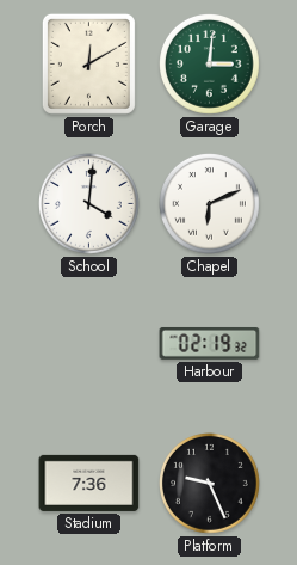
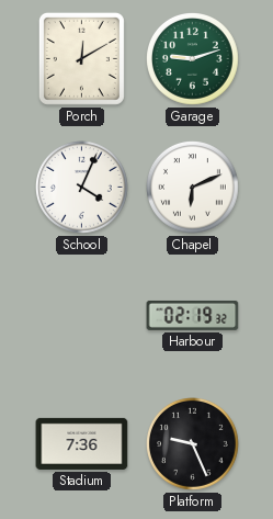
Garage: 3:01 -> 9:12
School: 4:01 -> 4:04
